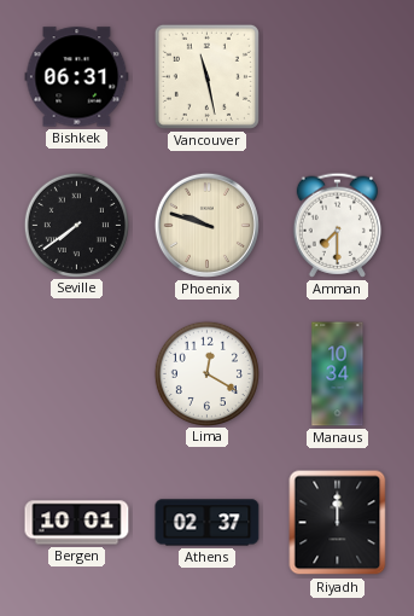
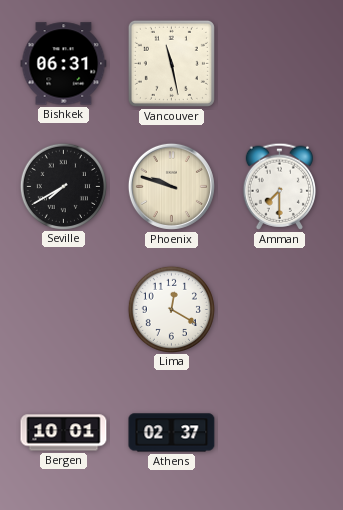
Seville: 7:39 -> 7:40
Manaus: 10:34 -> none
Riyadh: 12:00 -> none
